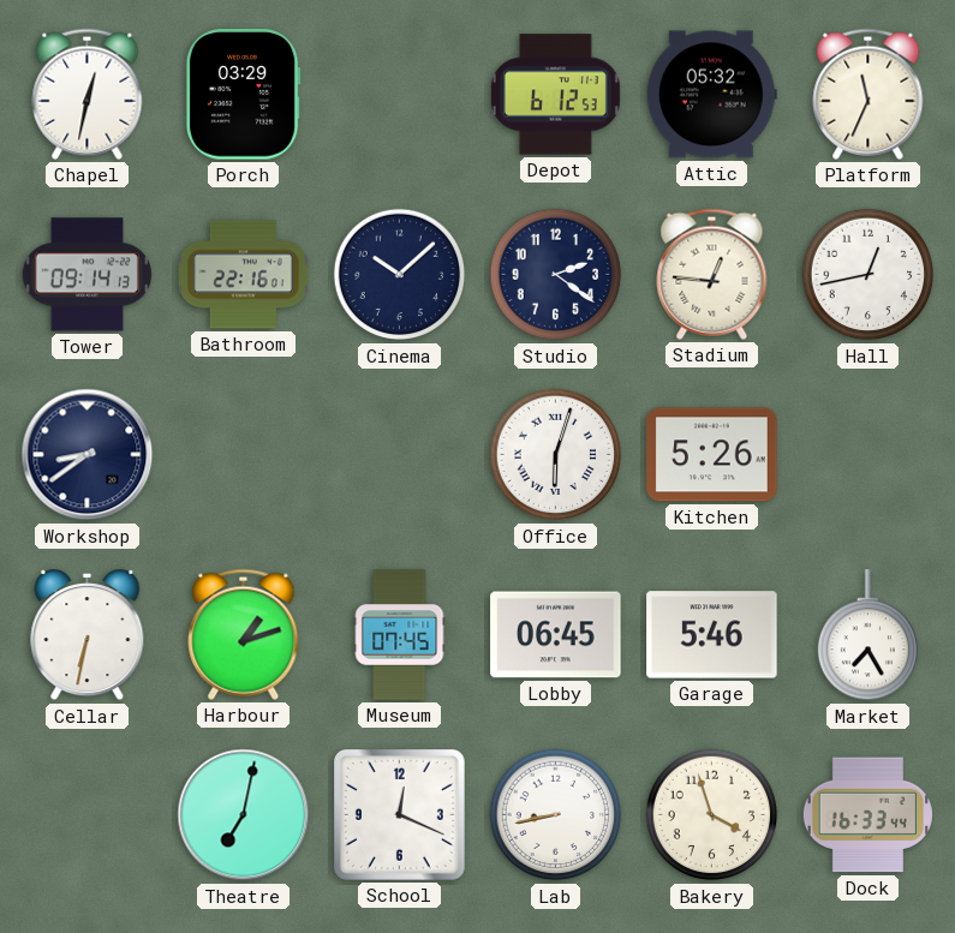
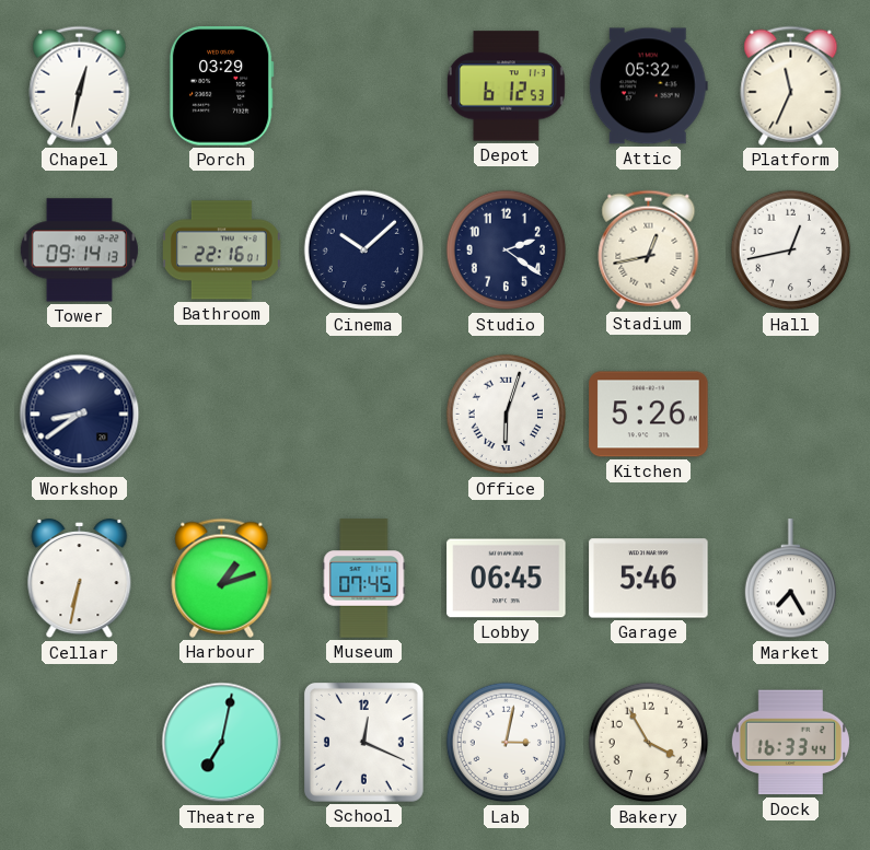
Stadium: 12:46 -> 12:43
Lab: 8:43 -> 3:02
Bakery: 3:57 -> 3:55
